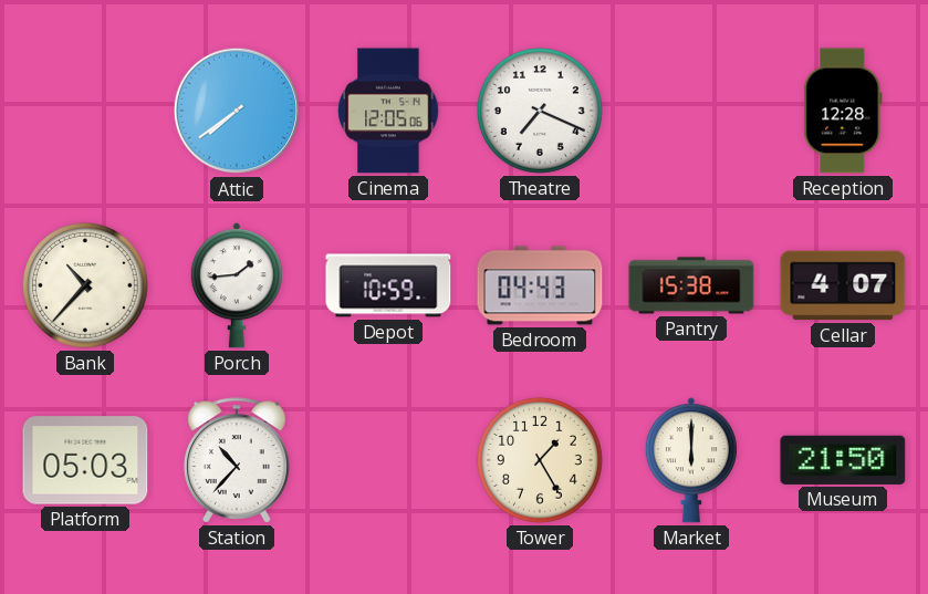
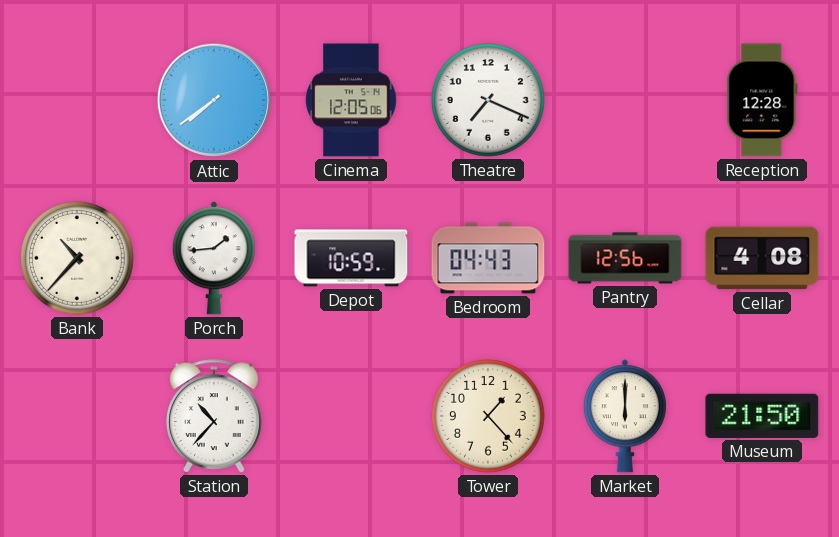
Pantry: 15:38 -> 12:56
Cellar: 4:07 -> 4:08
Platform: 05:03 -> none
Tower: 1:25 -> 1:23
